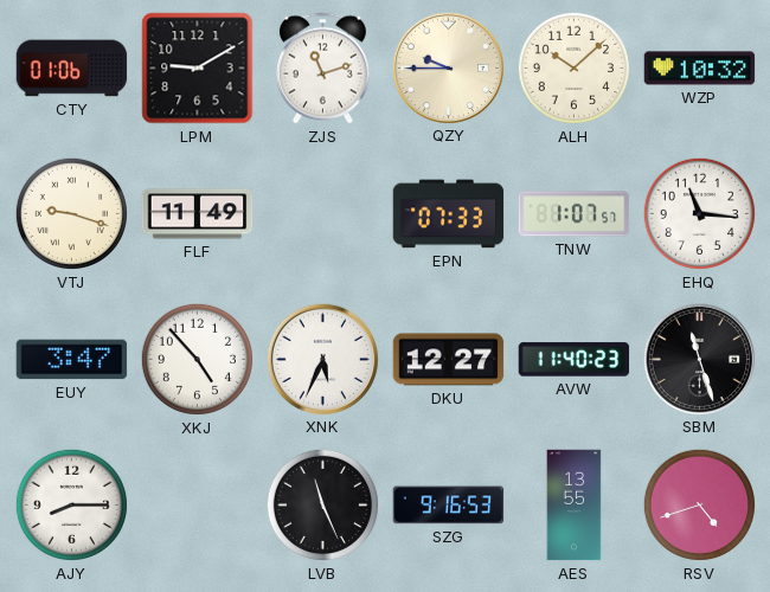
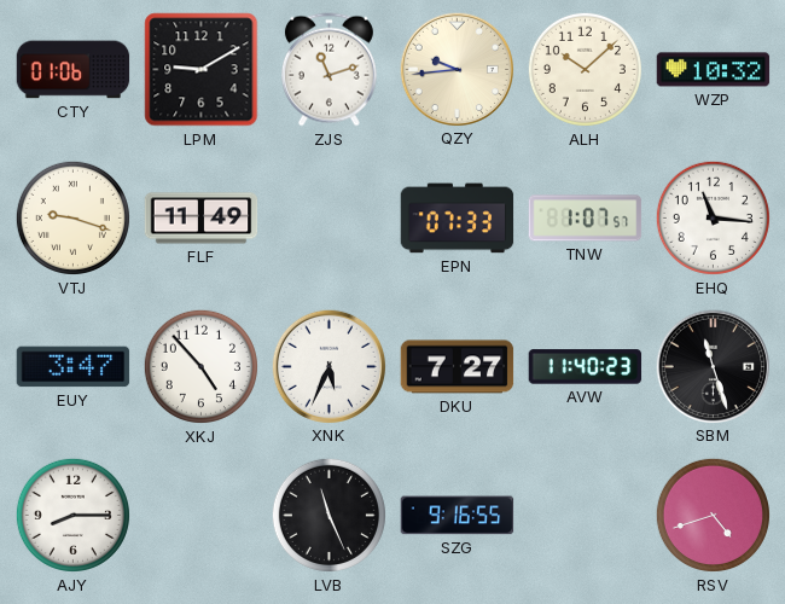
QZY: 9:45 -> 9:44
DKU: 12:27 -> 7:27
SZG: 9:16:53 -> 9:16:55
AES: 13:55 -> none
